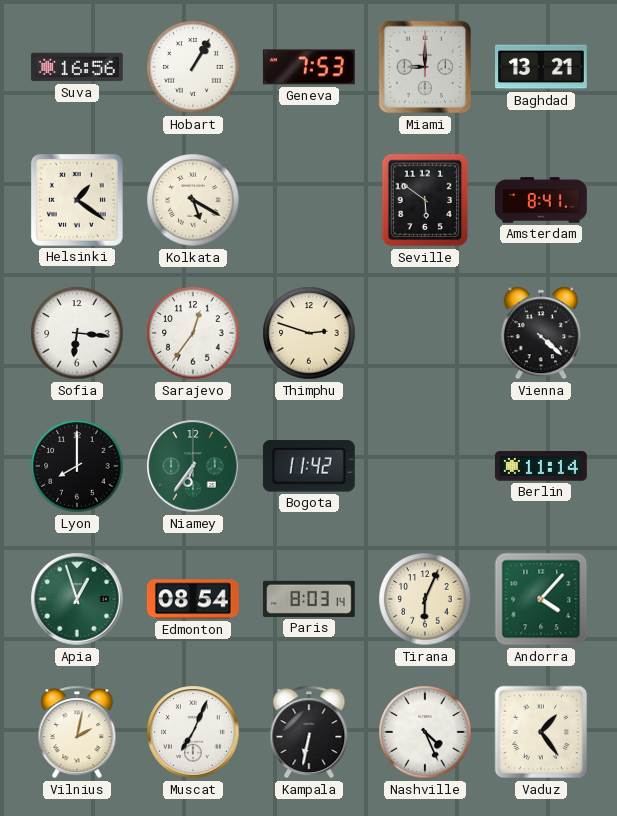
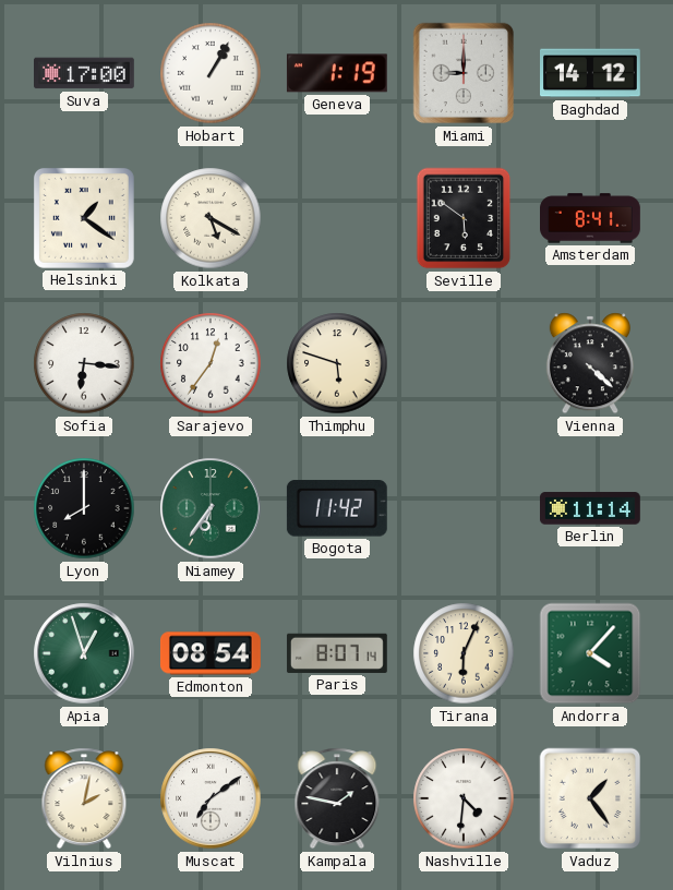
Suva: 16:56 -> 17:00
Geneva: 7:53 -> 1:19
Baghdad: 13:21 -> 14:12
Thimphu: 2:48 -> 5:48
Paris: 8:03 -> 8:07
Muscat: 7:04 -> 7:09
Kampala: 6:32 -> 1:47
Nashville: 4:26 -> 4:31
